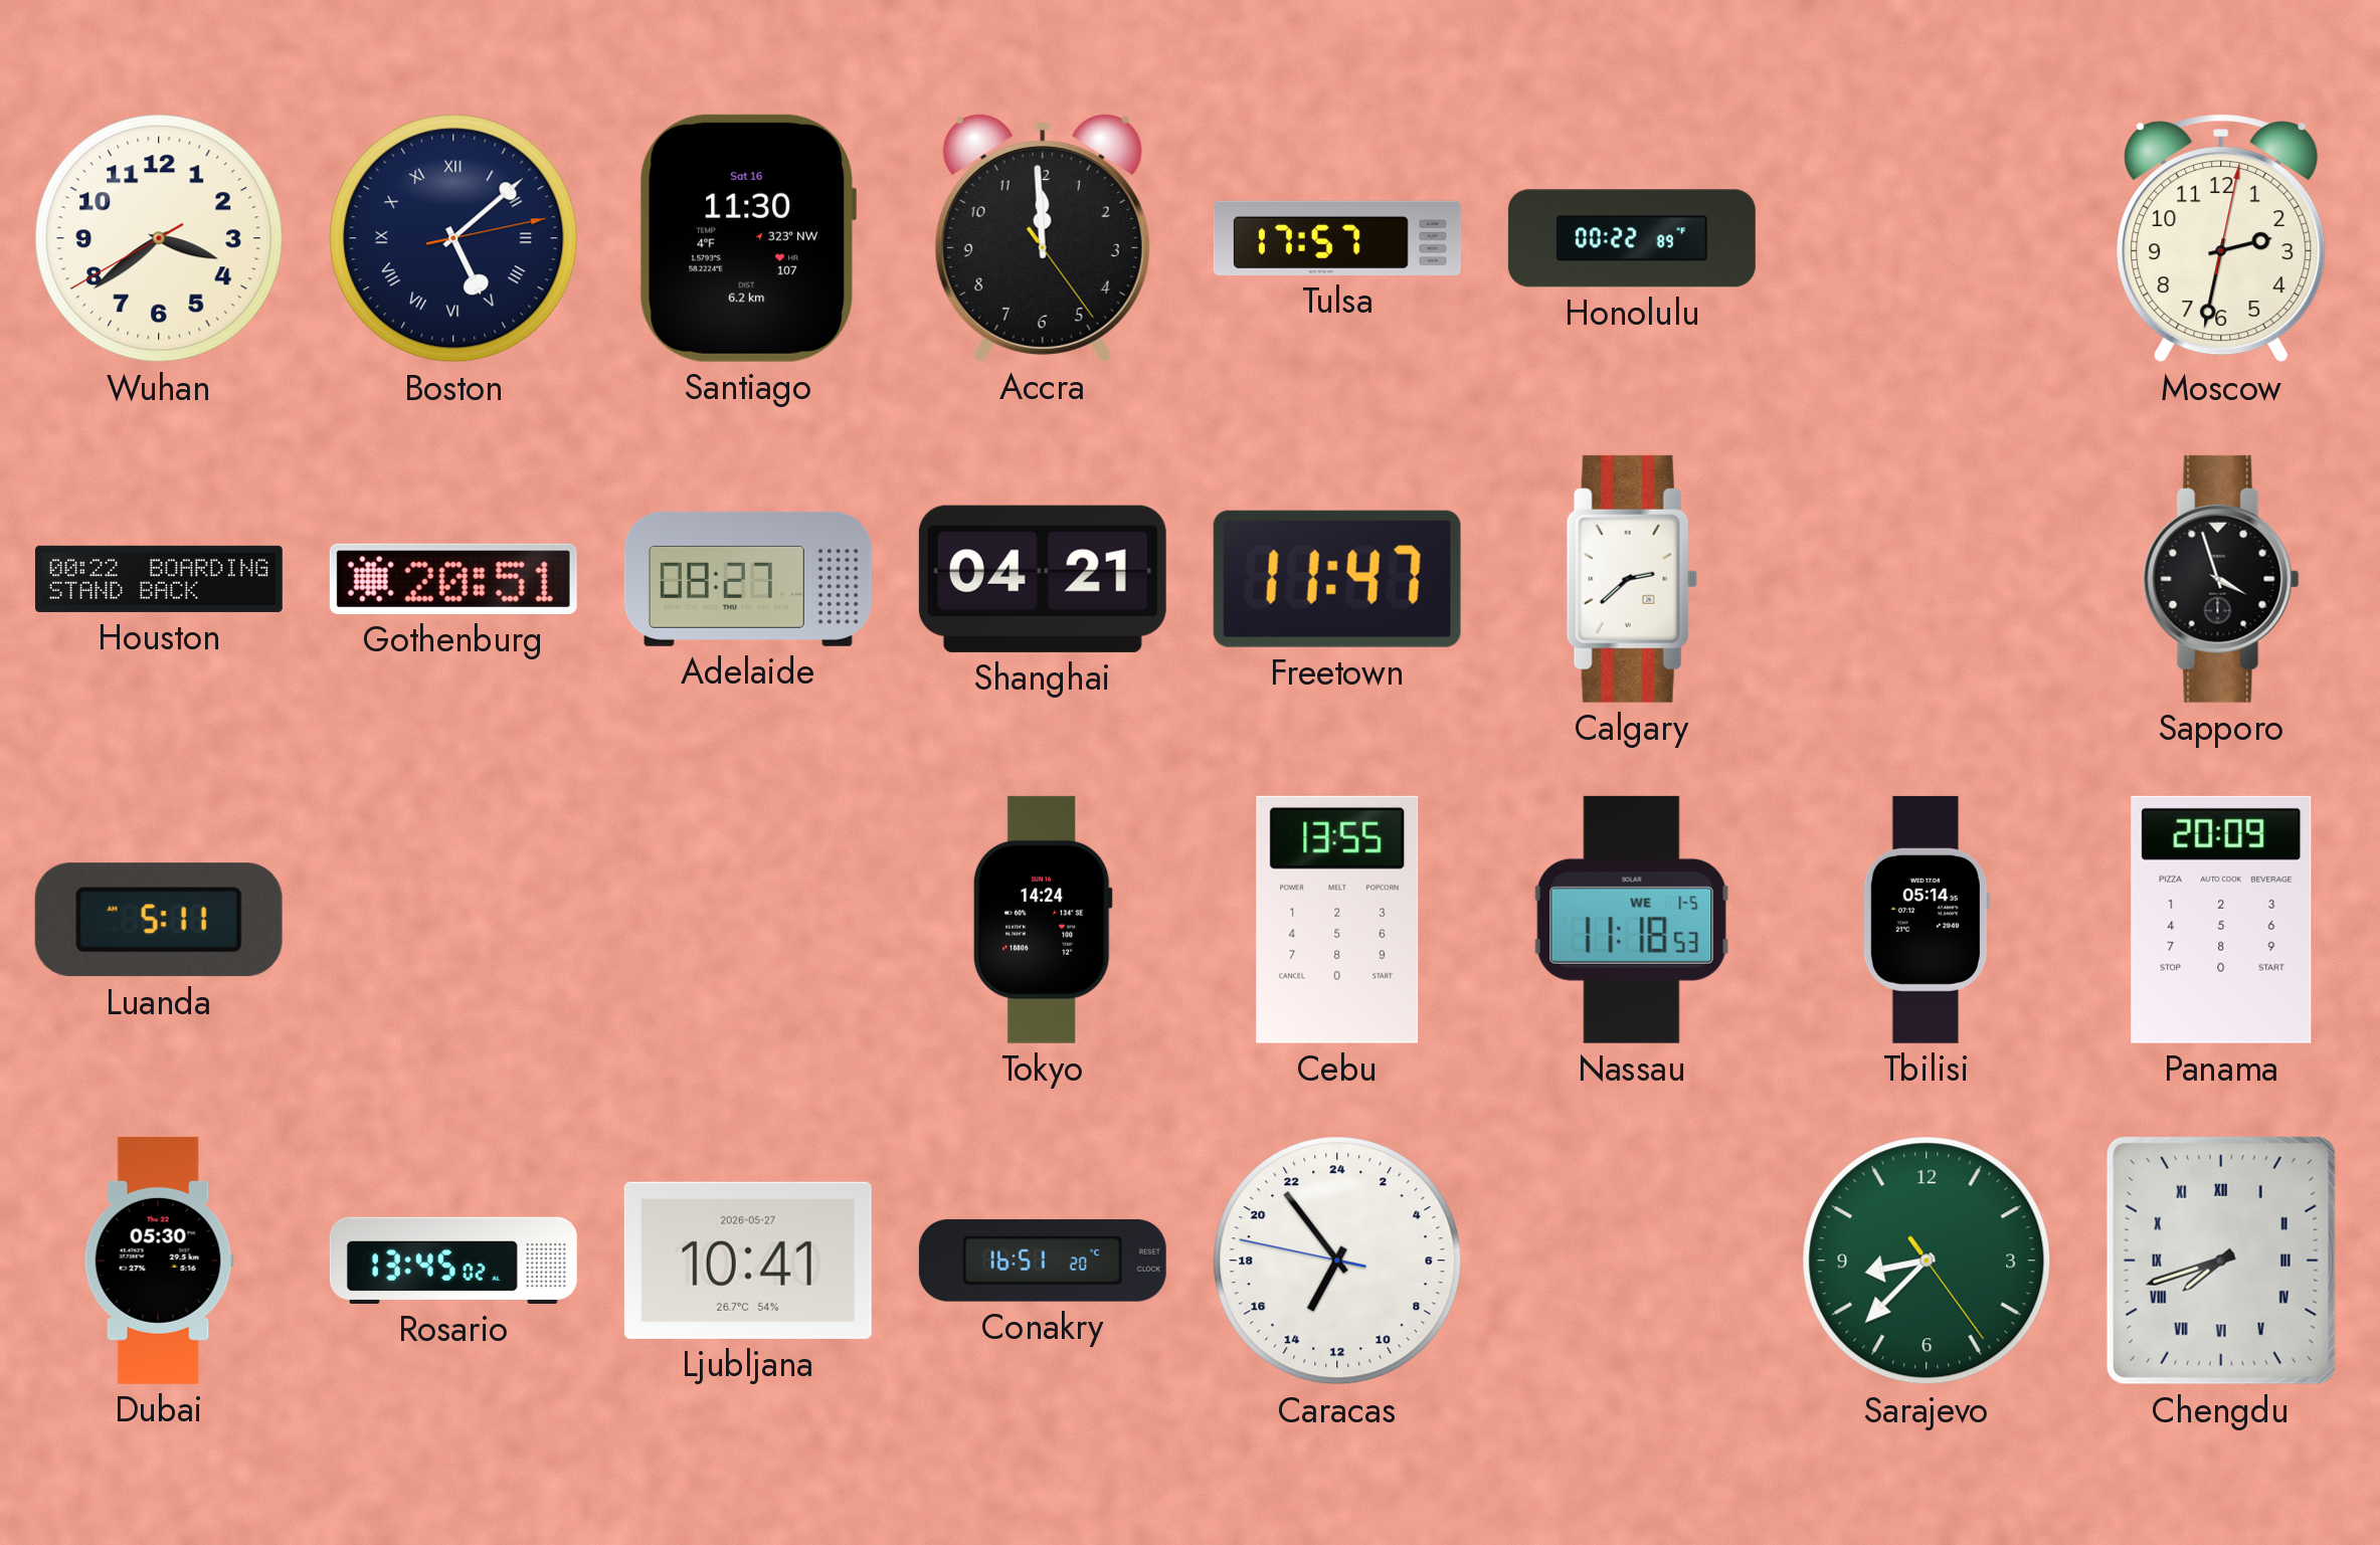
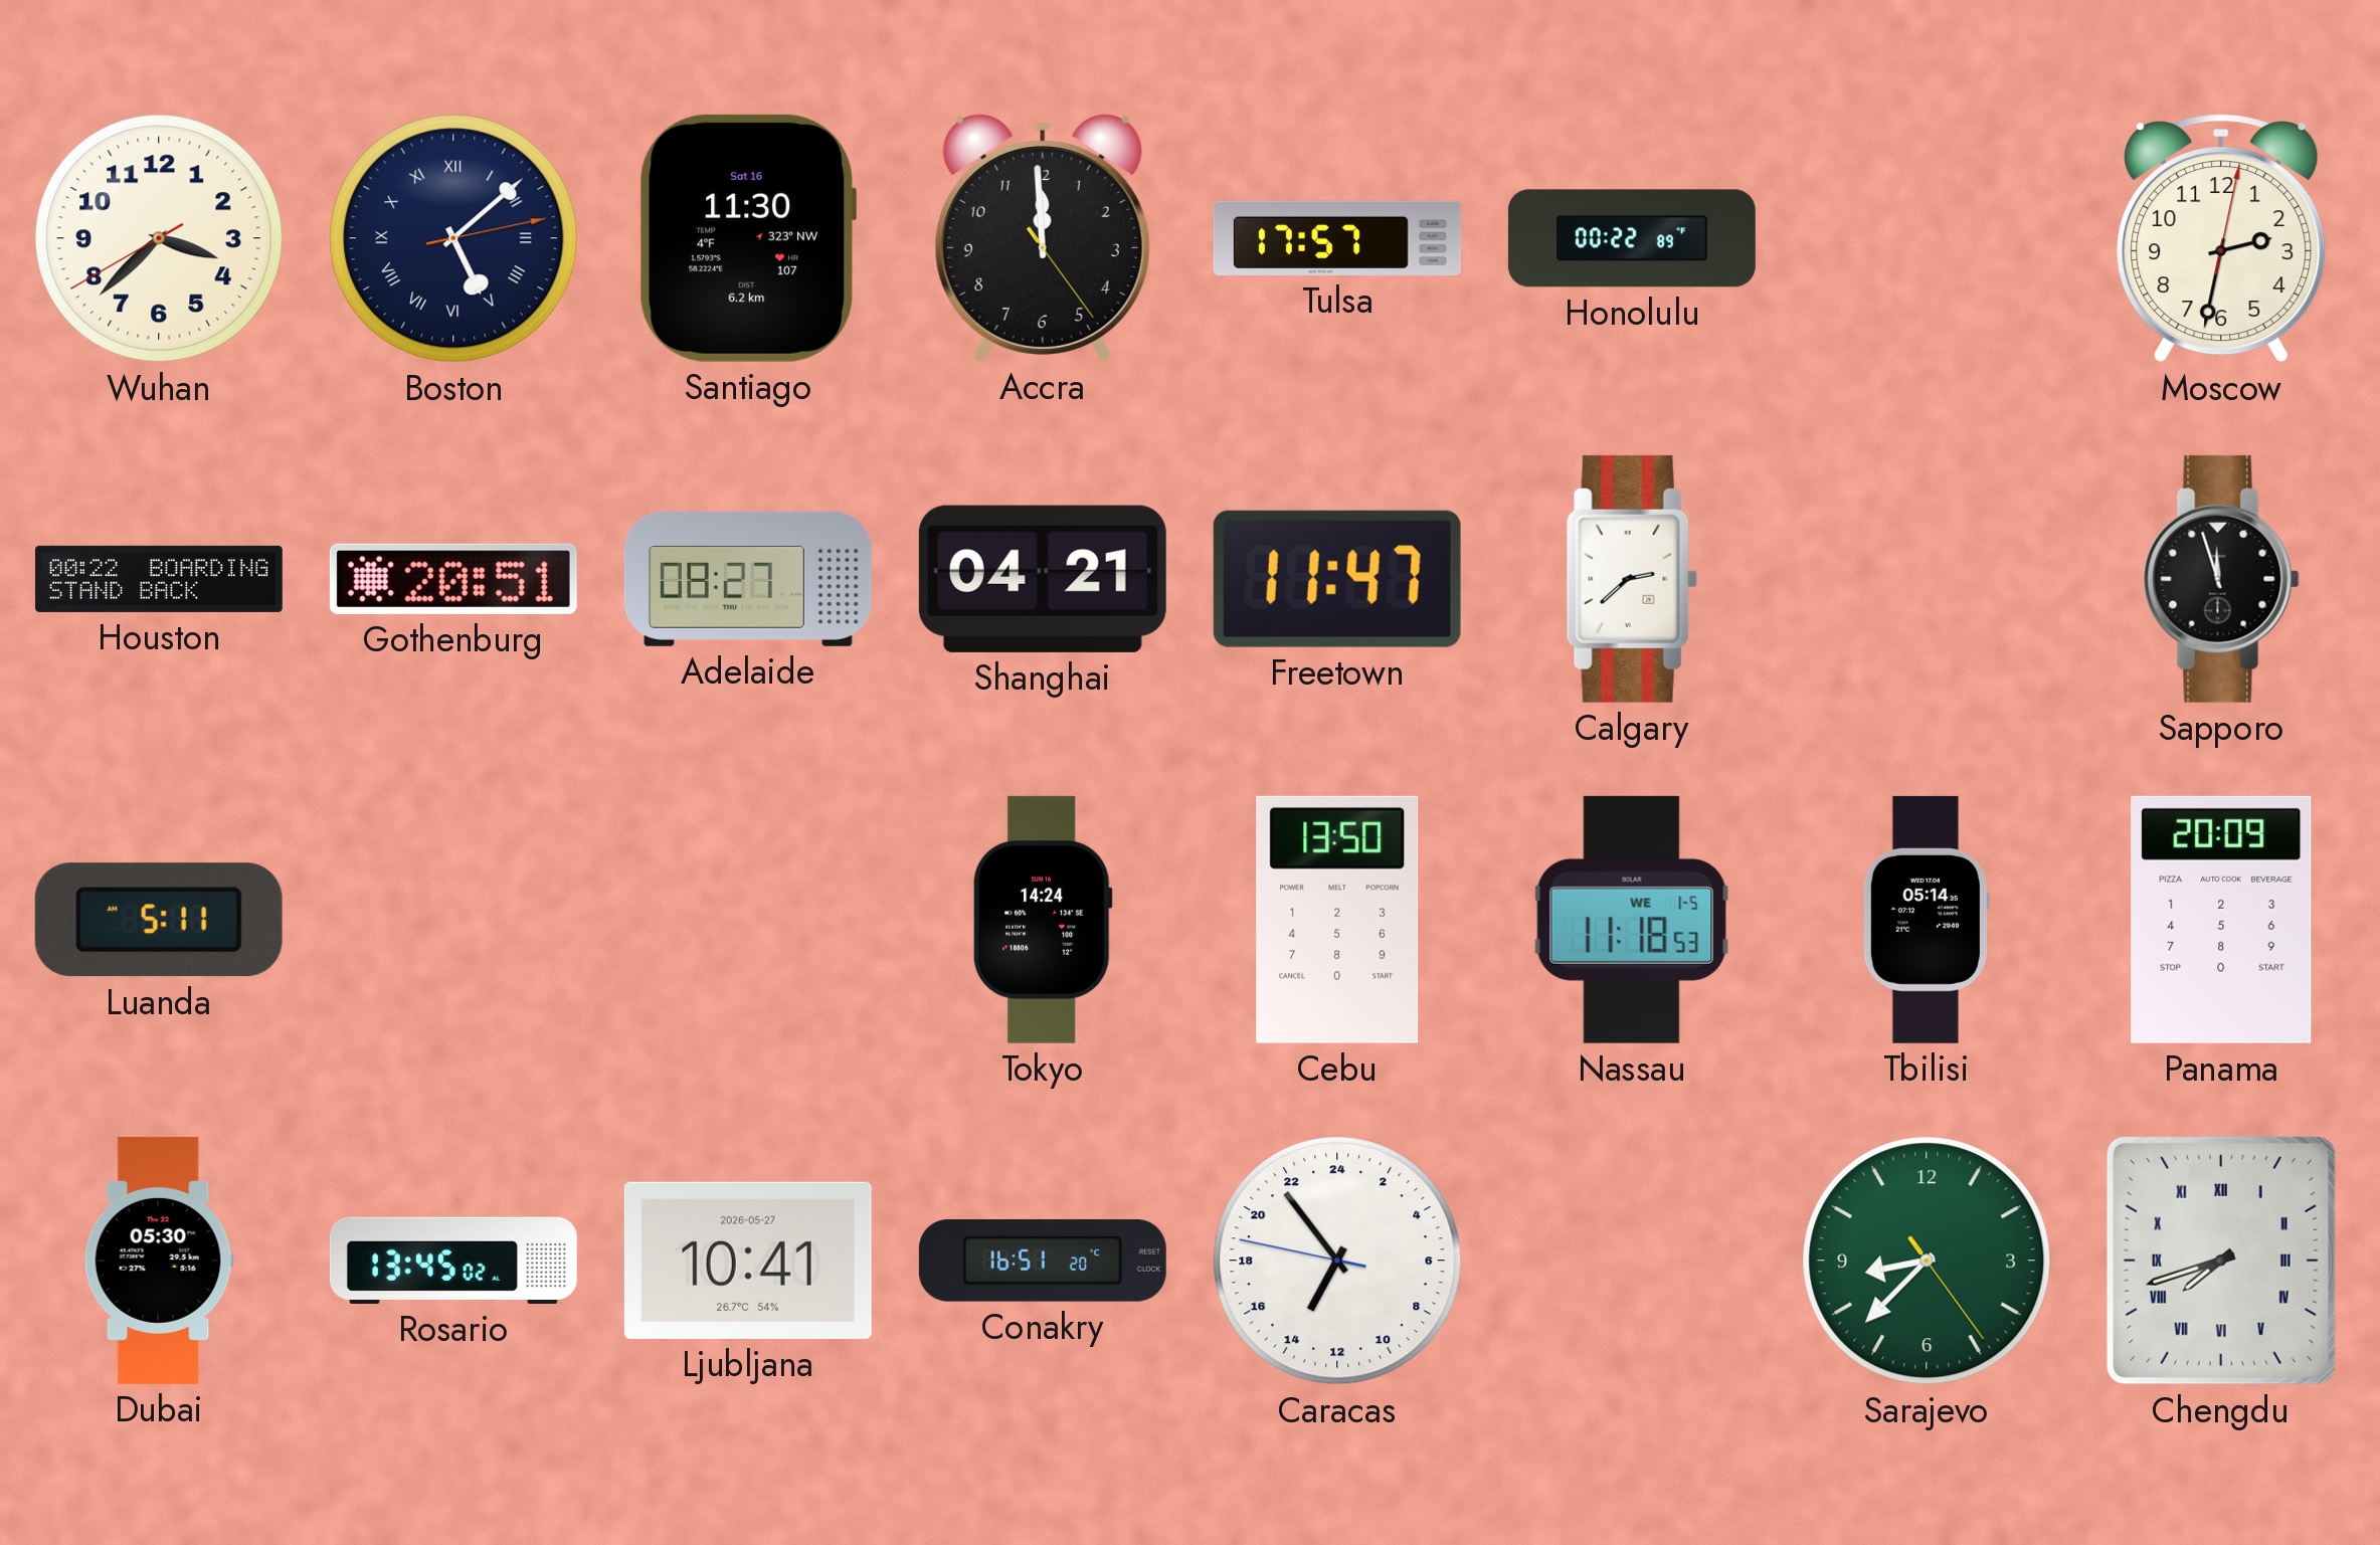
Wuhan: 3:38 -> 3:37
Sapporo: 3:57 -> 11:57
Cebu: 13:55 -> 13:50
